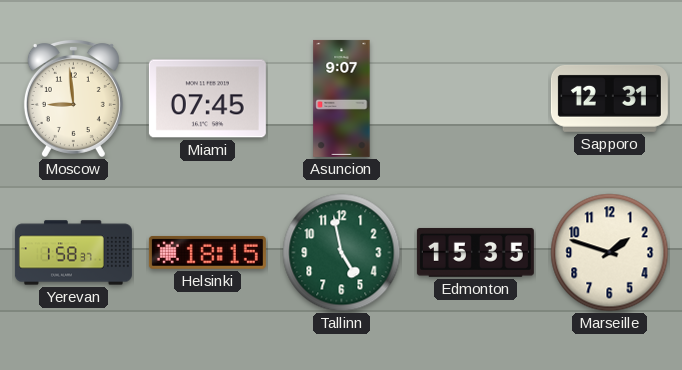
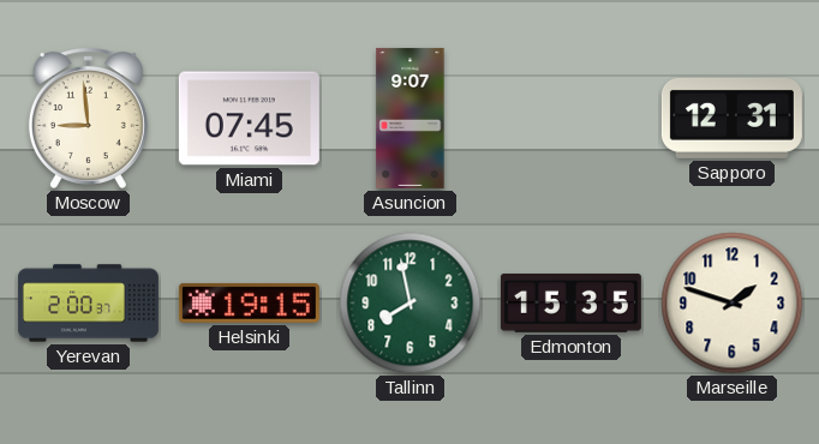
Yerevan: 1:58 -> 2:00
Helsinki: 18:15 -> 19:15
Tallinn: 4:58 -> 7:58
